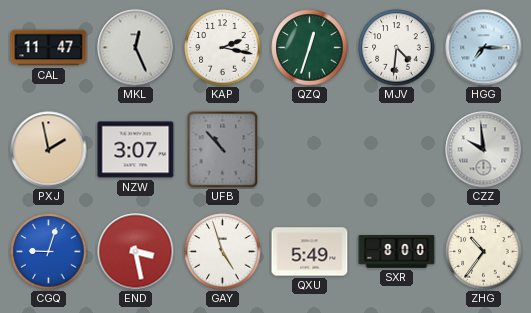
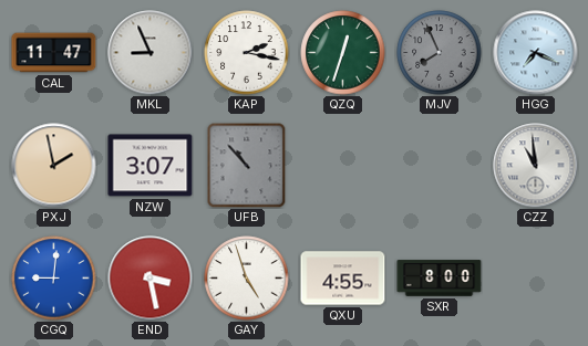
MKL: 12:26 -> 8:56
MJV: 4:31 -> 7:56
MJV dial: white -> grey
HGG: 7:15 -> 7:19
CZZ: 9:59 -> 10:59
CGQ: 9:03 -> 9:01
QXU: 5:49 -> 4:55
ZHG: 10:36 -> none
